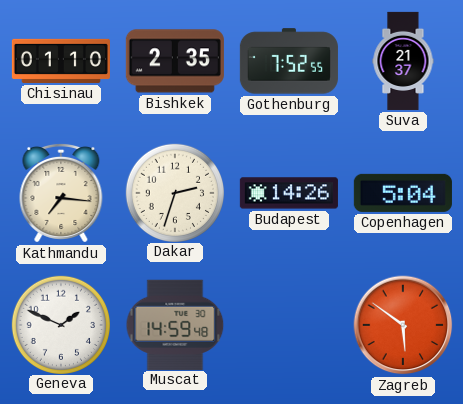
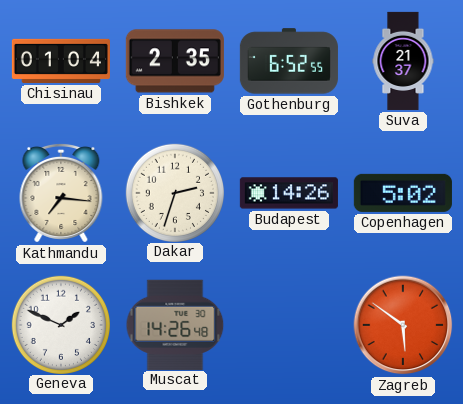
Chisinau: 01:10 -> 01:04
Gothenburg: 7:52 -> 6:52
Copenhagen: 5:04 -> 5:02
Muscat: 14:59 -> 14:26
